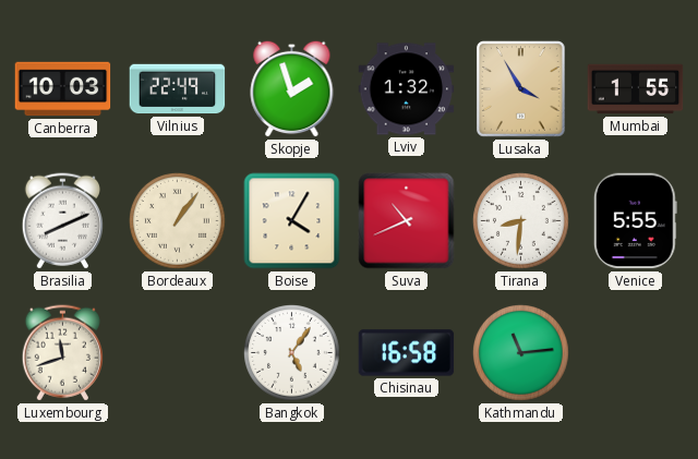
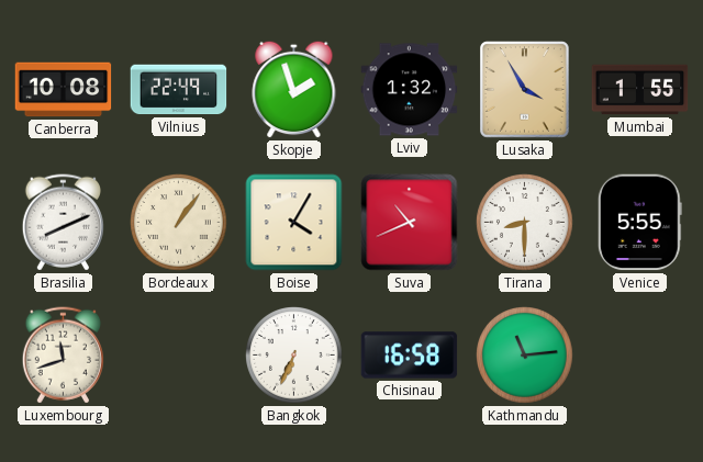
Canberra: 10:03 -> 10:08
Tirana: 8:31 -> 8:30
Bangkok: 5:06 -> 6:34
